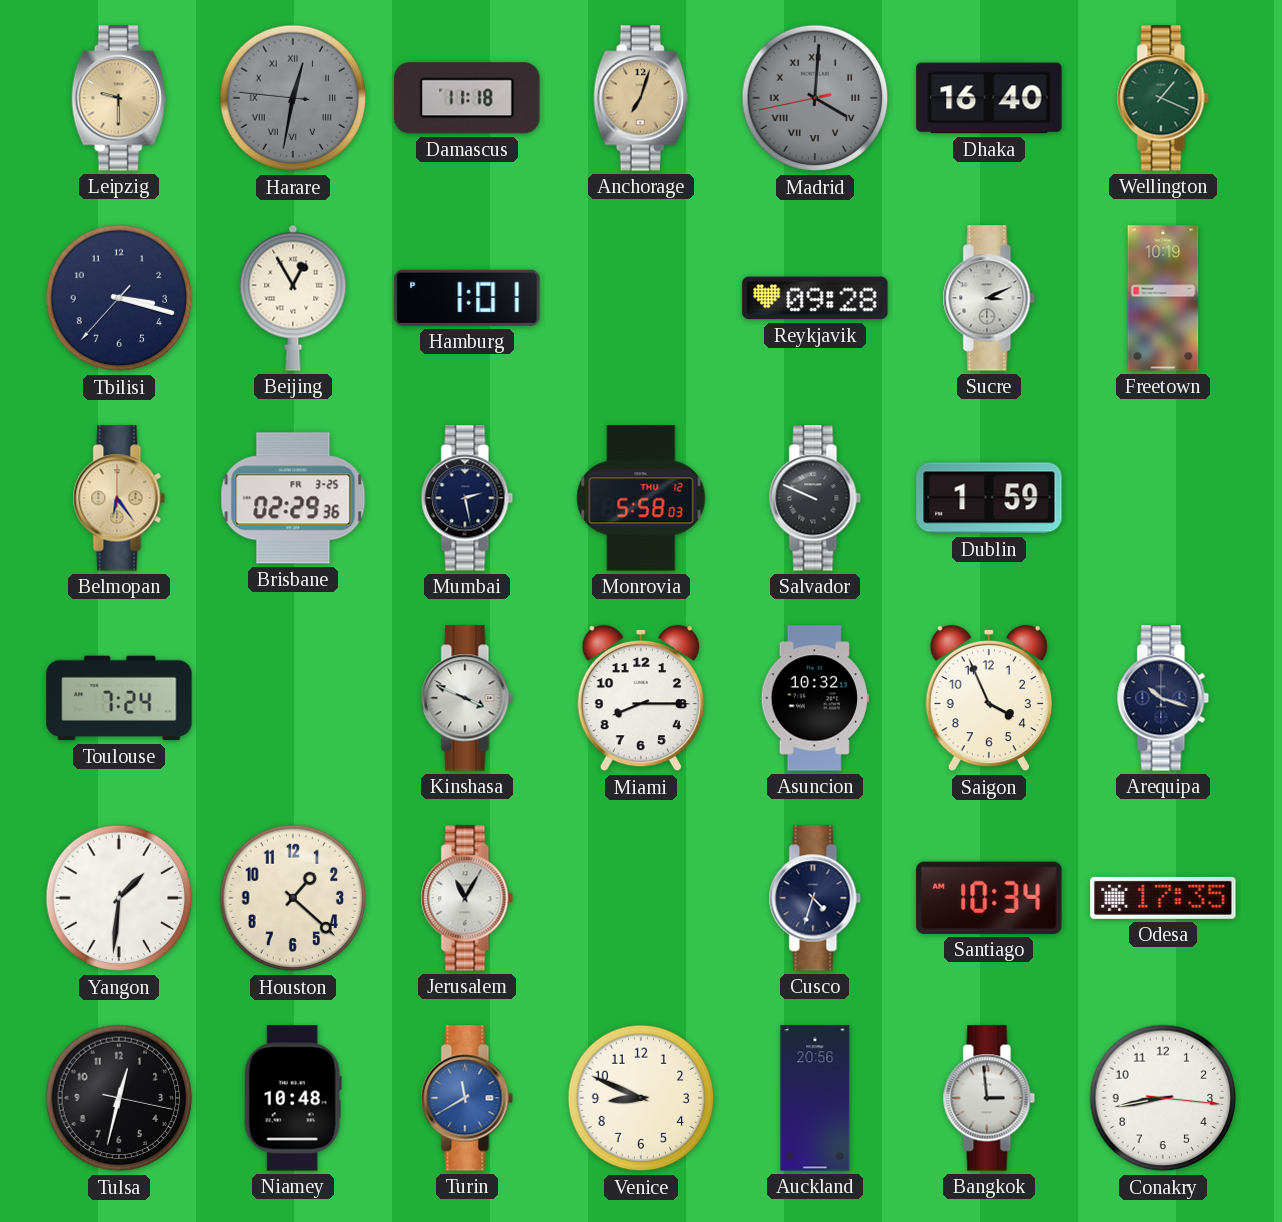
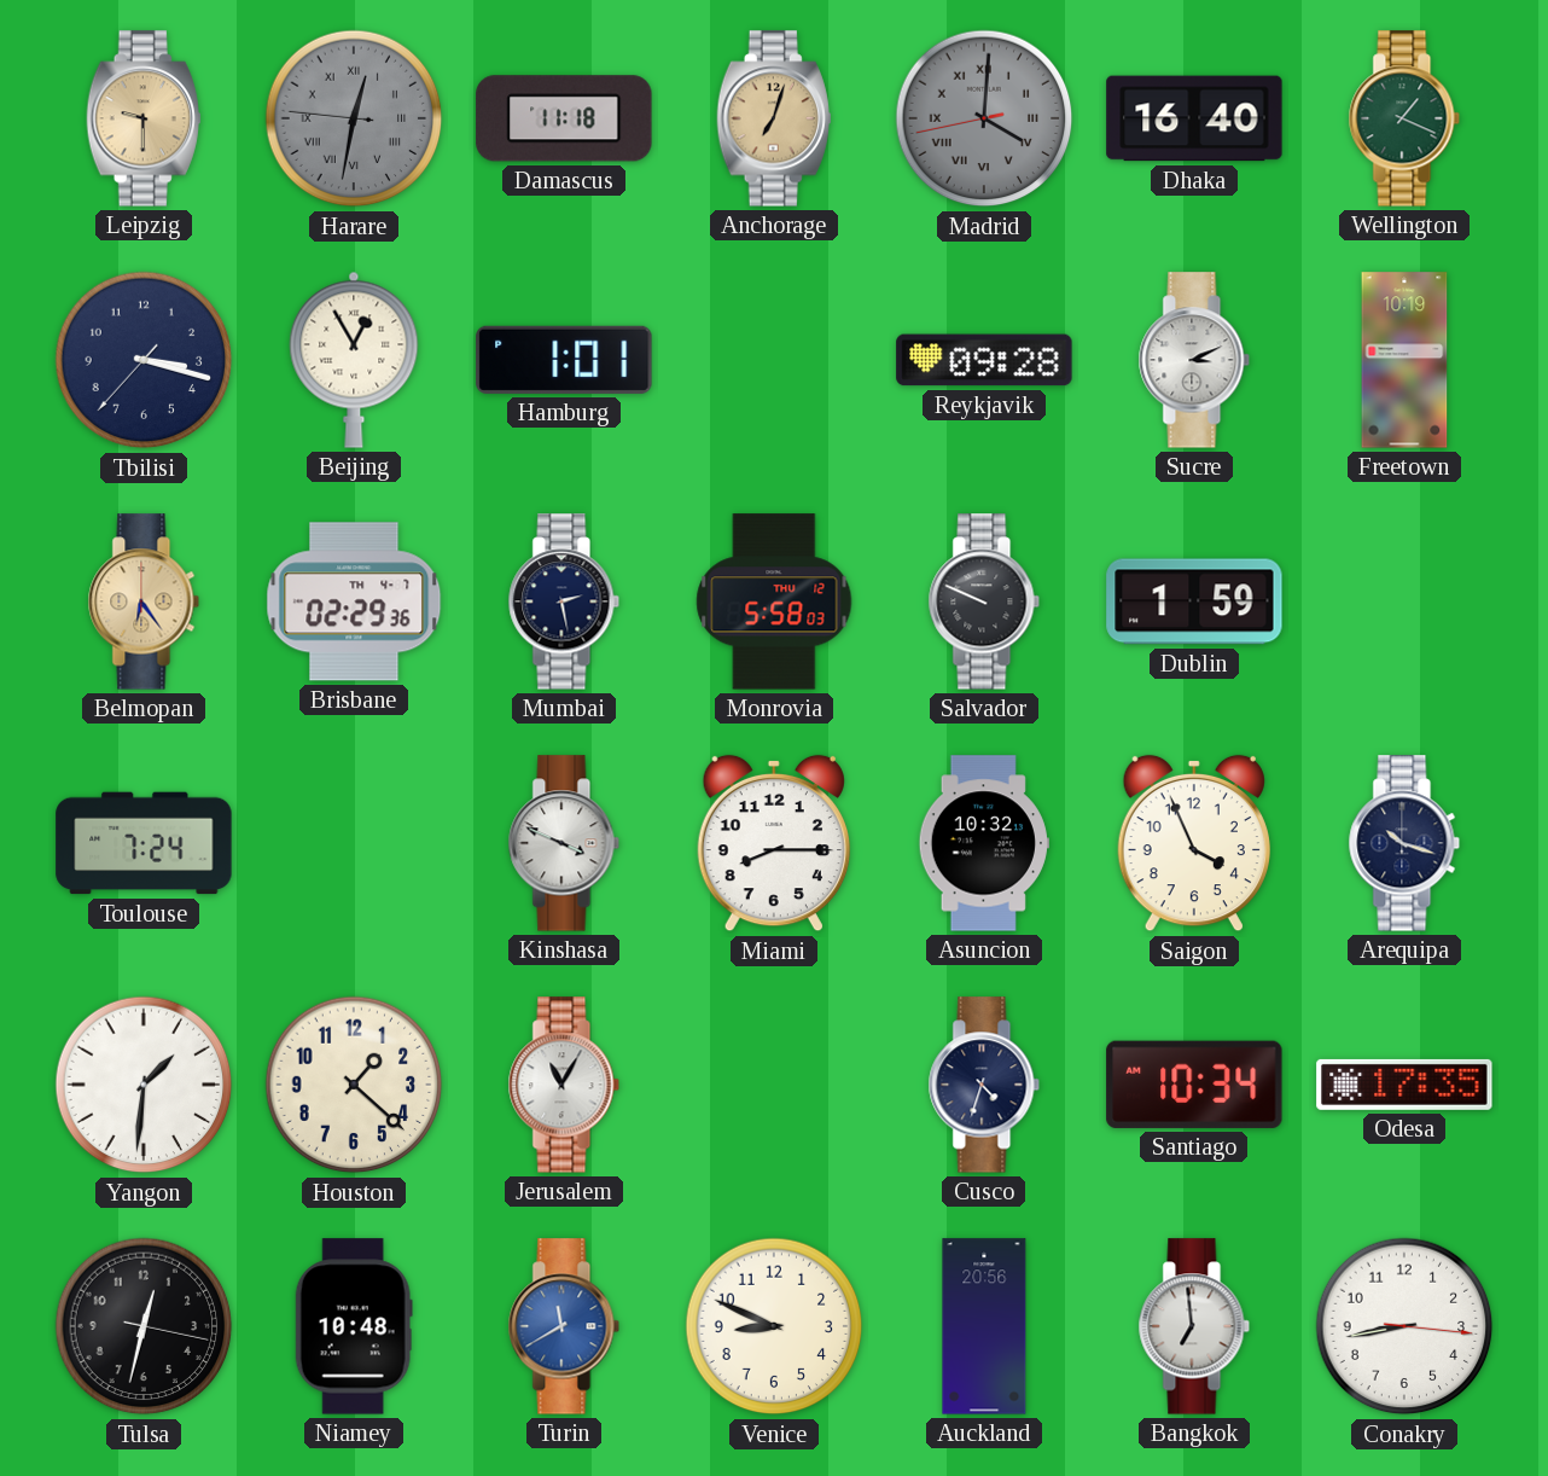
Brisbane date: FR 3-25 -> TH 4-7
Bangkok: 2:59 -> 6:59
